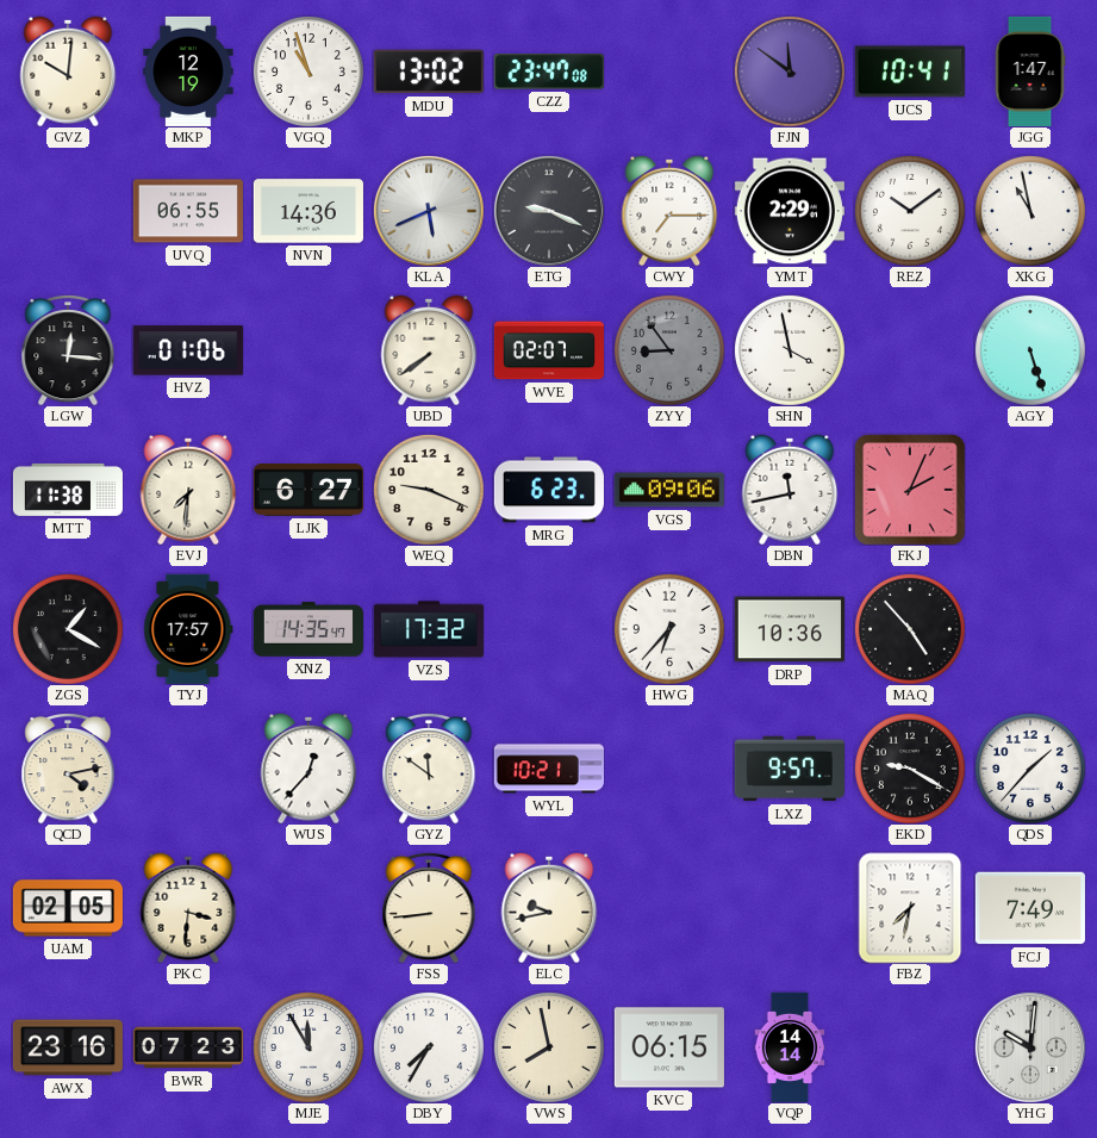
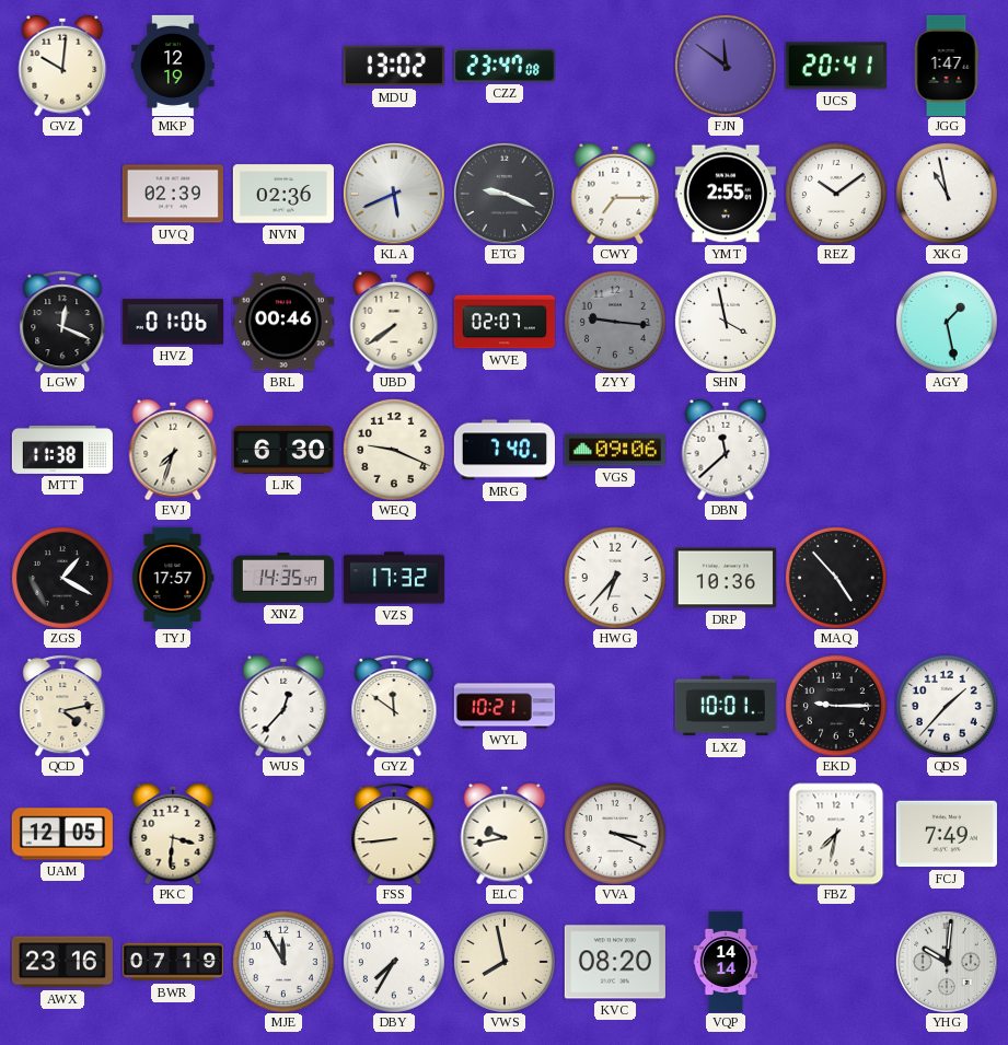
VGQ: 10:57 -> none
UCS: 10:41 -> 20:41
UVQ: 06:55 -> 02:39
NVN: 14:36 -> 02:36
YMT: 2:29 -> 2:55
LGW: 12:16 -> 12:19
BRL: none -> 00:46
ZYY: 8:54 -> 9:16
AGY: 5:27 -> 1:28
EVJ: 7:31 -> 7:33
LJK: 6:27 -> 6:30
MRG: 6:23 -> 7:40
DBN: 11:43 -> 11:38
FKJ: 2:04 -> none
LXZ: 9:57 -> 10:01
EKD: 9:20 -> 9:15
UAM: 02:05 -> 12:05
VVA: none -> 3:19
BWR: 07:23 -> 07:19
KVC: 06:15 -> 08:20
